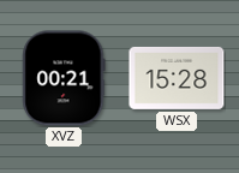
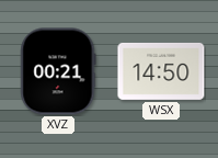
WSX: 15:28 -> 14:50
